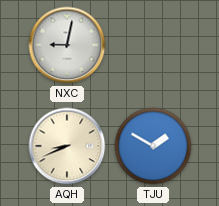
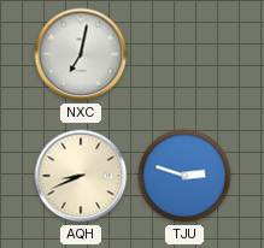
NXC: 9:02 -> 7:02
TJU: 1:50 -> 2:48
